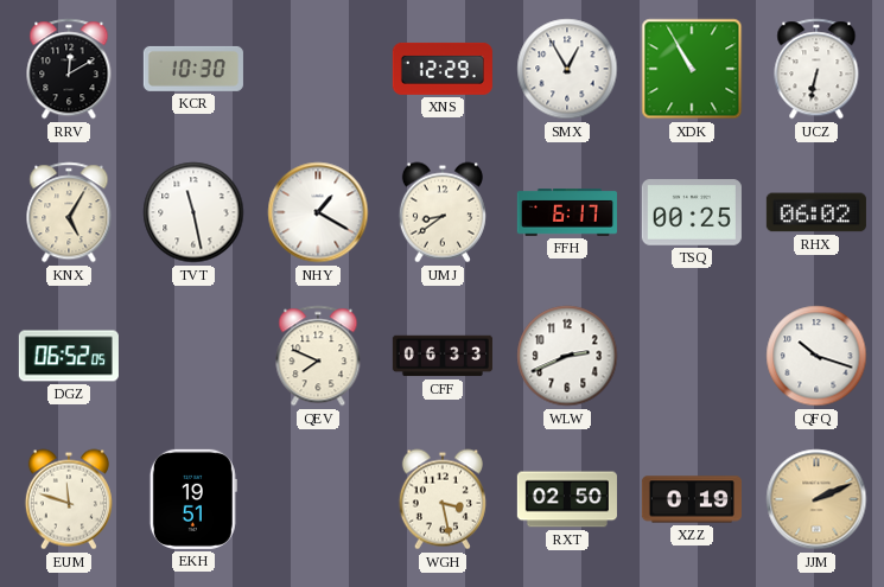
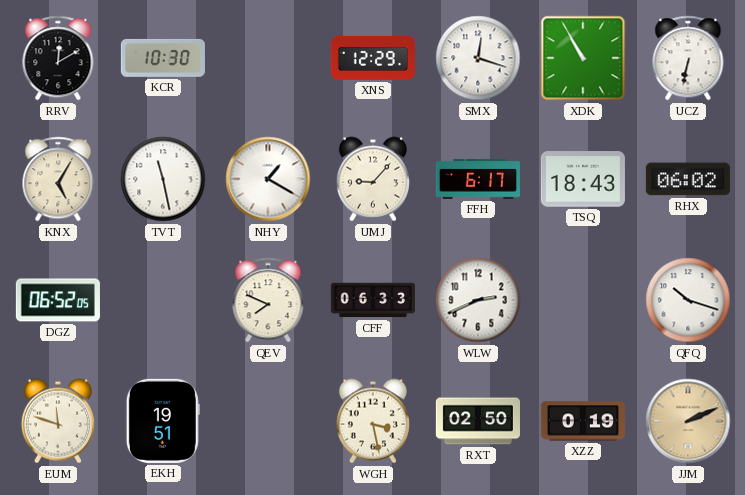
SMX: 12:55 -> 12:18
UMJ: 8:39 -> 9:07
TSQ: 00:25 -> 18:43
